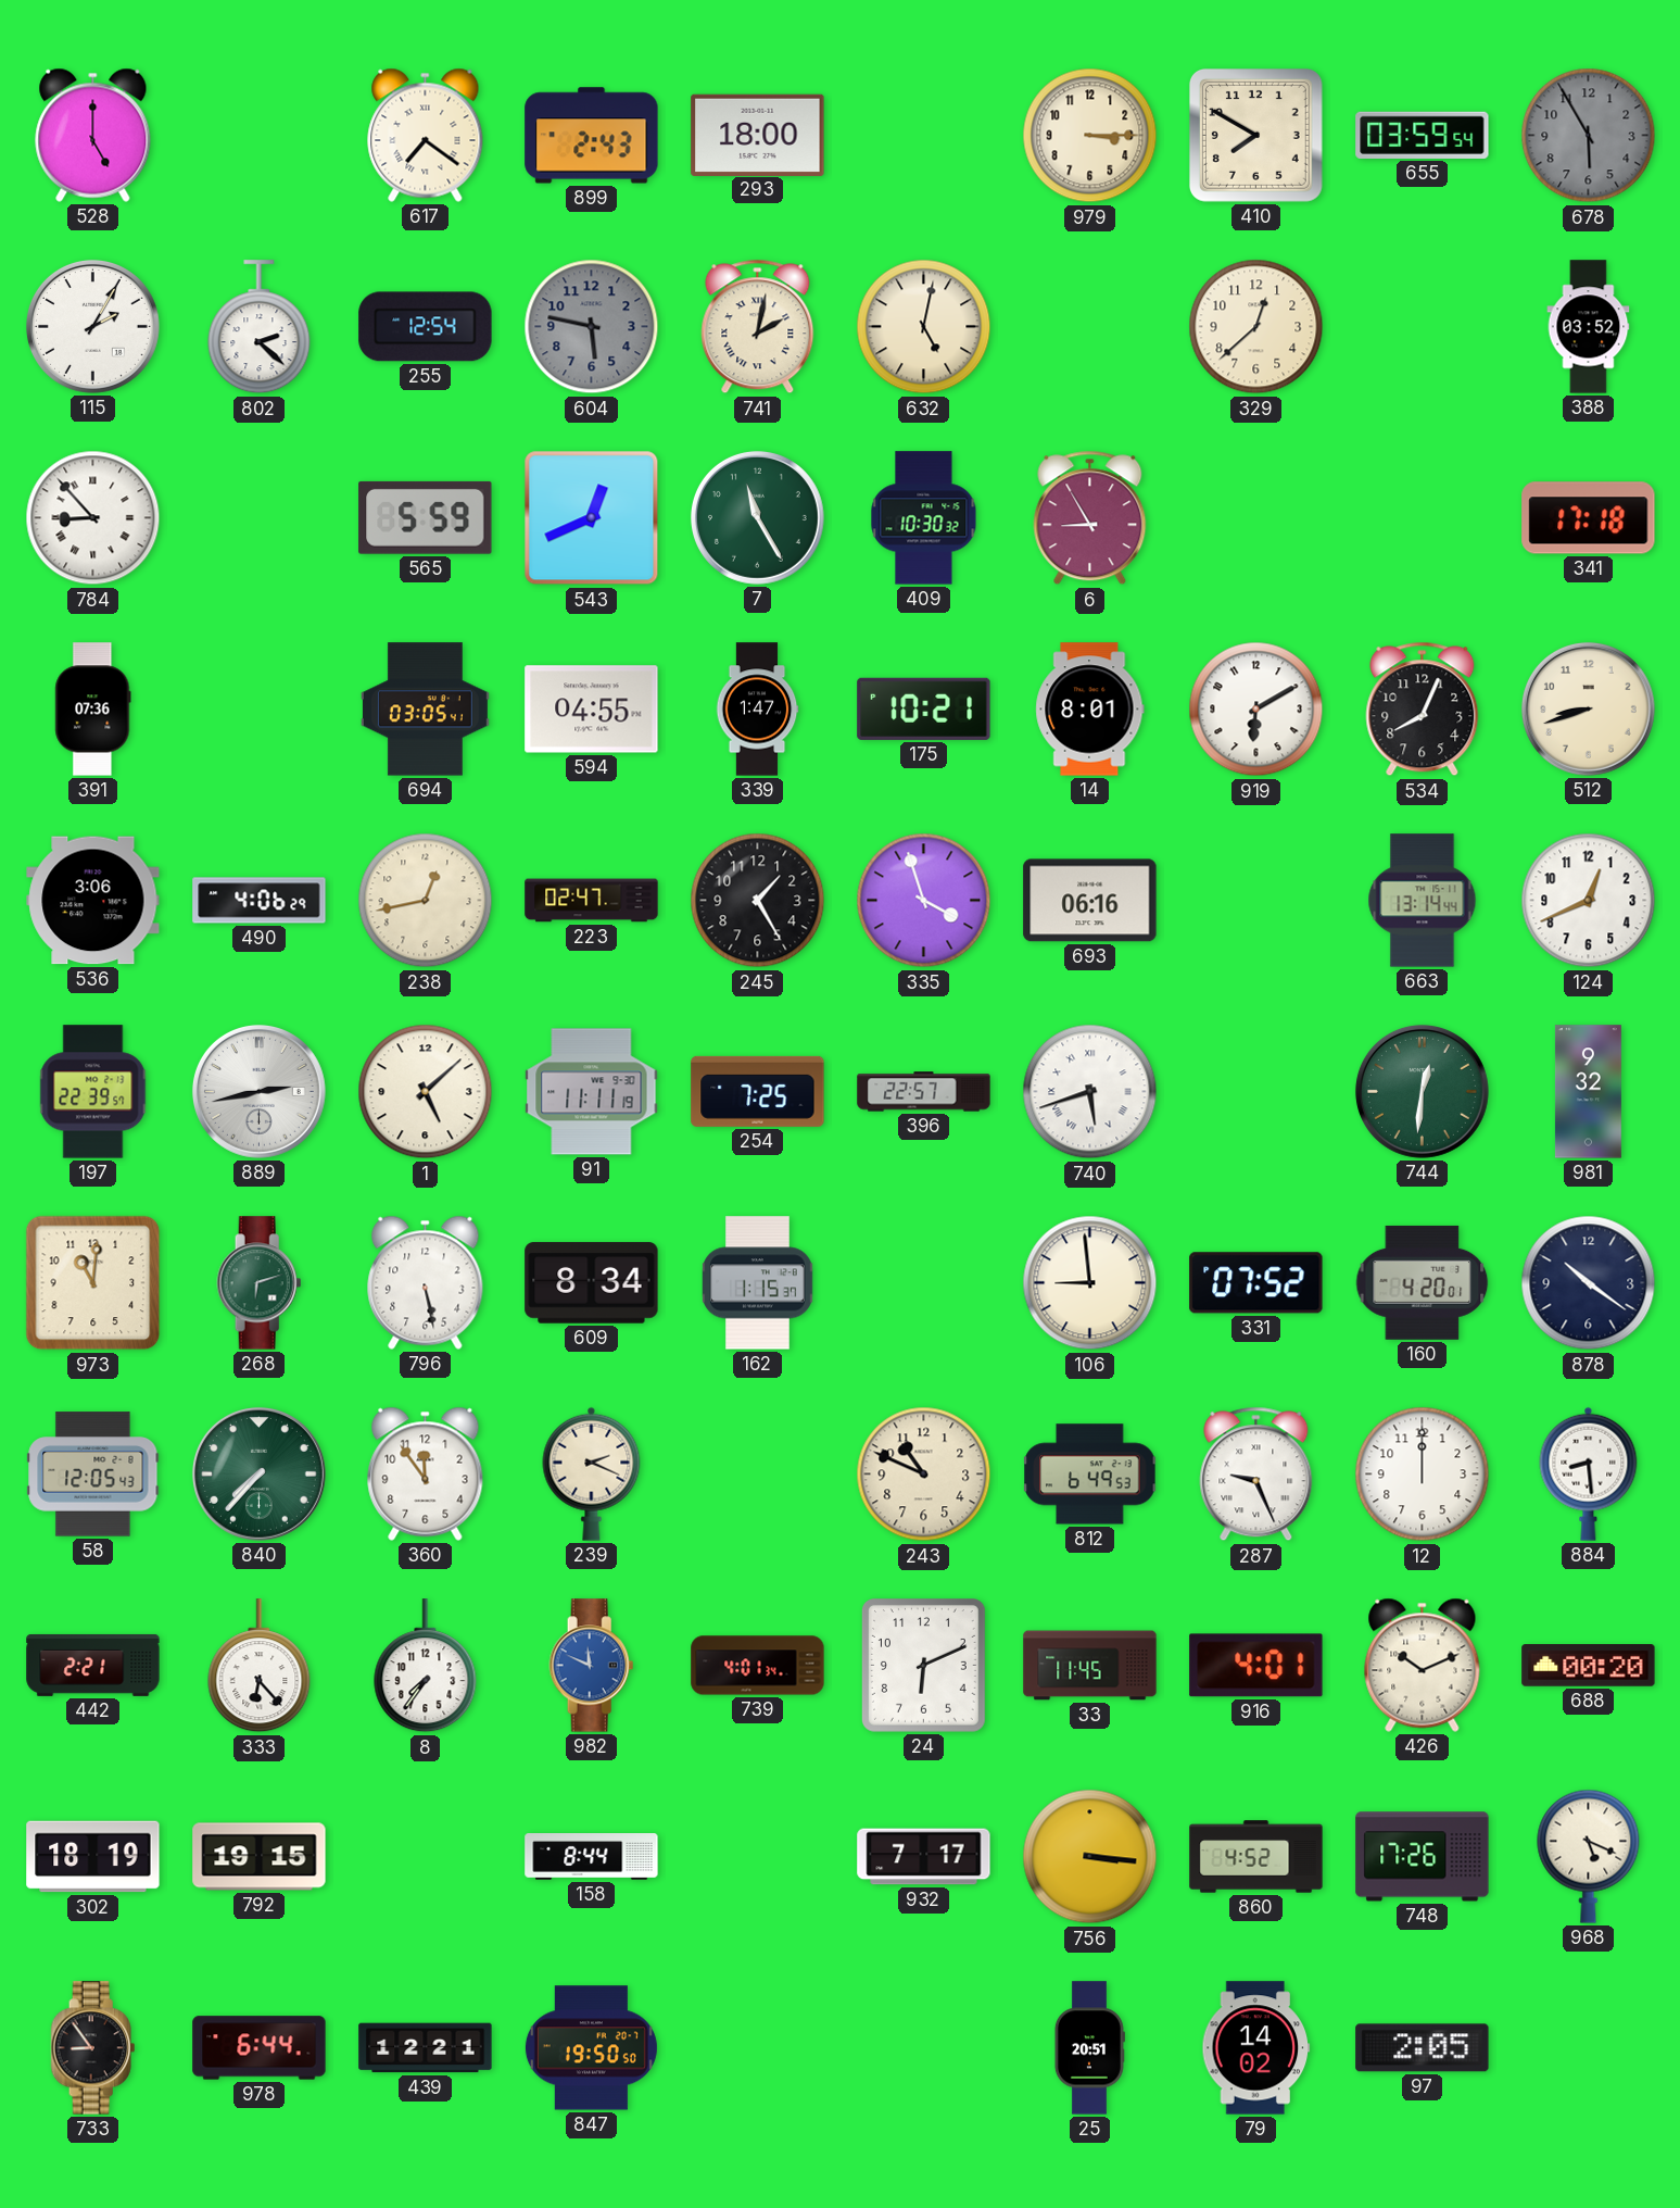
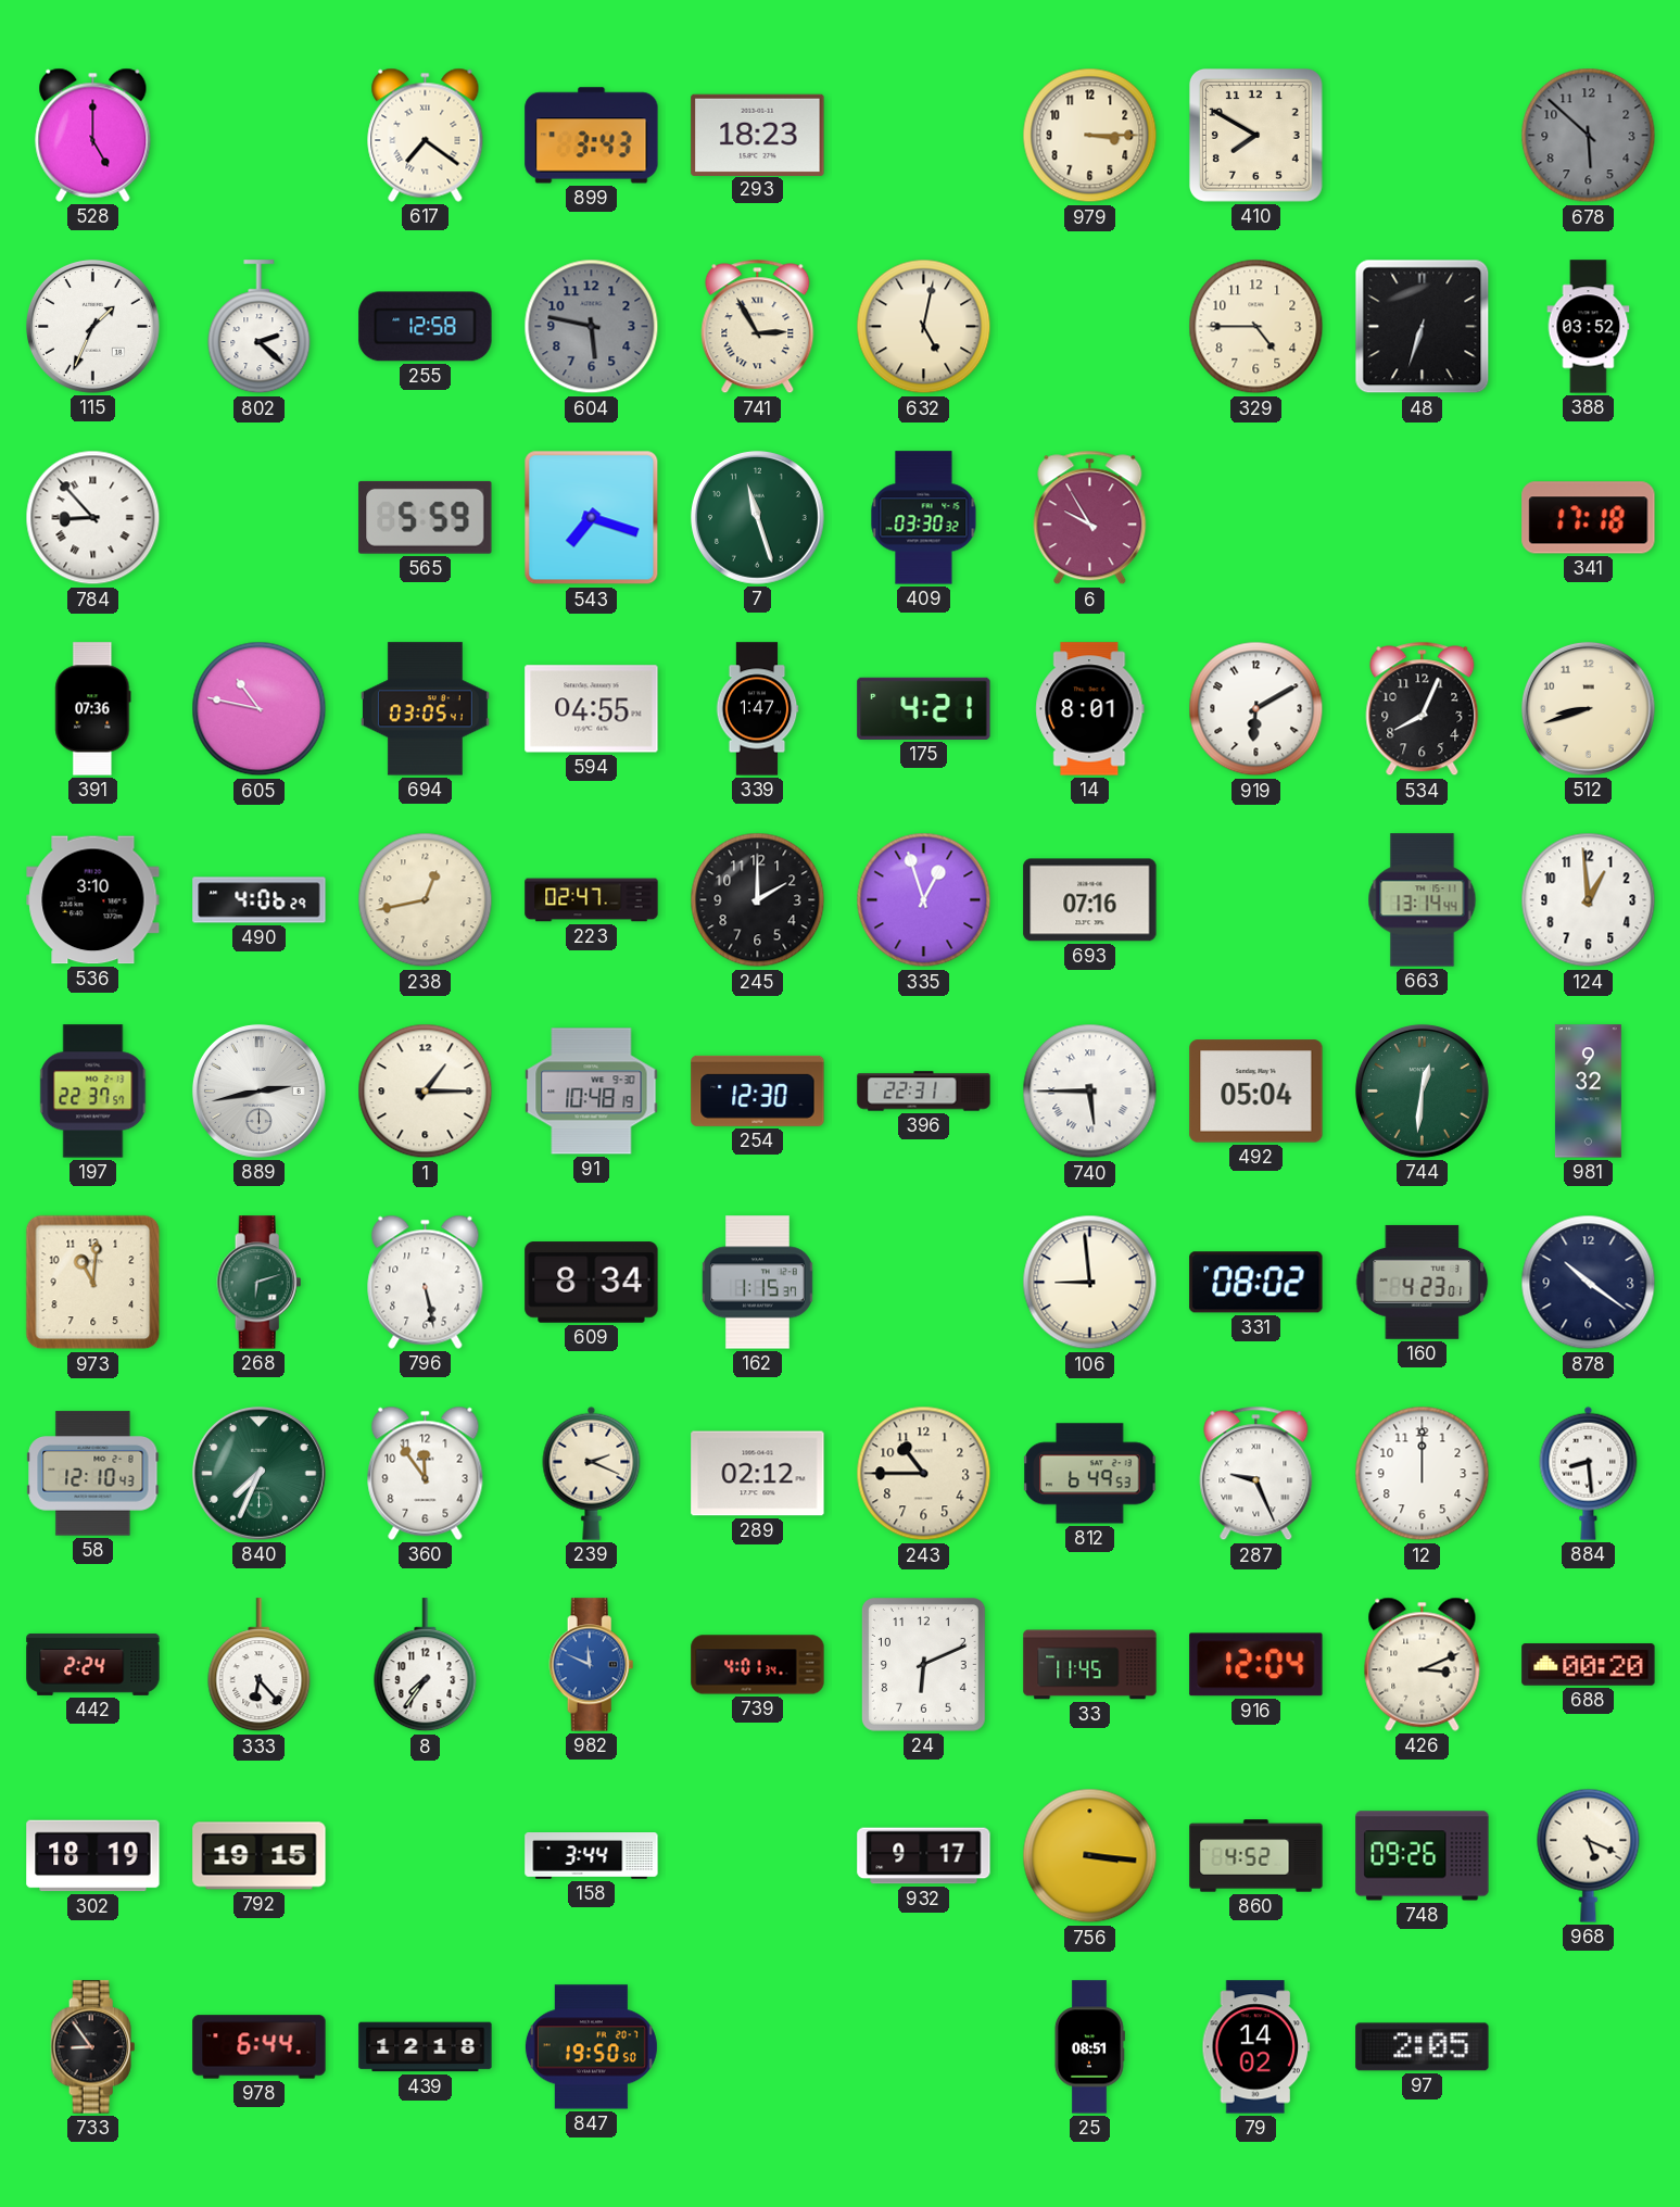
899: 2:43 -> 3:43
293: 18:00 -> 18:23
655: 03:59 -> none
678: 5:55 -> 5:52
115: 2:05 -> 1:34
255: 12:54 -> 12:58
741: 2:02 -> 2:55
329: 12:38 -> 4:45
48: none -> 6:33
543: 12:41 -> 7:18
7: 11:25 -> 11:27
409: 10:30 -> 03:30
6: 8:55 -> 9:55
605: none -> 10:47
175: 10:21 -> 4:21
536: 3:06 -> 3:10
245: 1:25 -> 2:00
335: 3:57 -> 12:57
693: 06:16 -> 07:16
124: 12:41 -> 12:59
197: 22:39 -> 22:37
1: 5:08 -> 1:15
91: 11:11 -> 10:48
254: 7:25 -> 12:30
396: 22:57 -> 22:31
740: 5:42 -> 5:45
492: none -> 05:04
331: 07:52 -> 08:02
160: 4:20 -> 4:23
58: 12:05 -> 12:10
840: 7:37 -> 7:34
289: none -> 02:12
243: 10:49 -> 10:45
442: 2:21 -> 2:24
916: 4:01 -> 12:04
426: 10:11 -> 3:11
158: 8:44 -> 3:44
932: 7:17 -> 9:17
748: 17:26 -> 09:26
439: 12:21 -> 12:18
25: 20:51 -> 08:51
